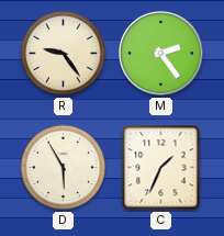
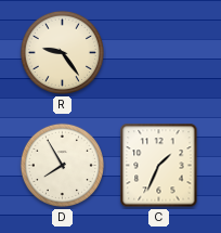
M: 2:24 -> none
D: 5:55 -> 7:55
